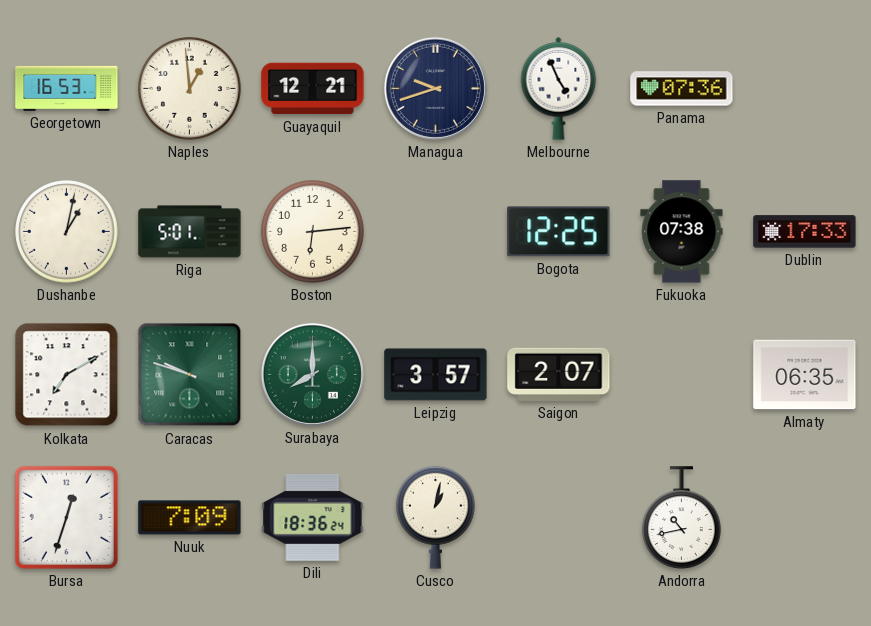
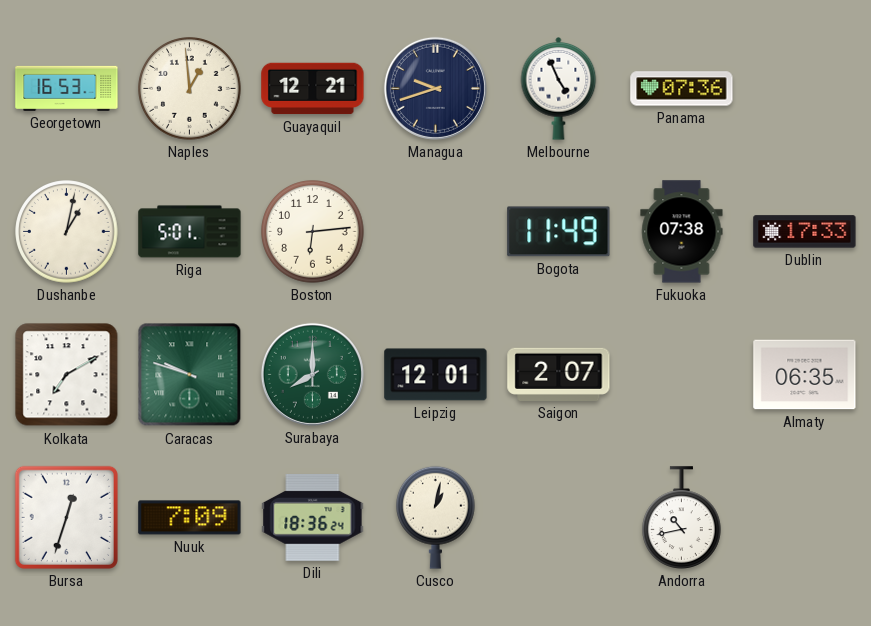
Bogota: 12:25 -> 11:49
Leipzig: 3:57 -> 12:01
